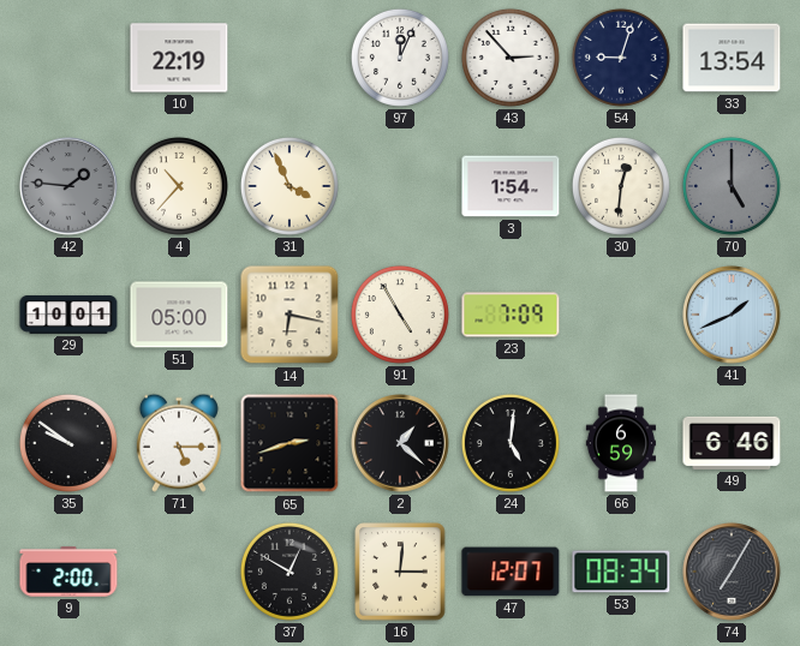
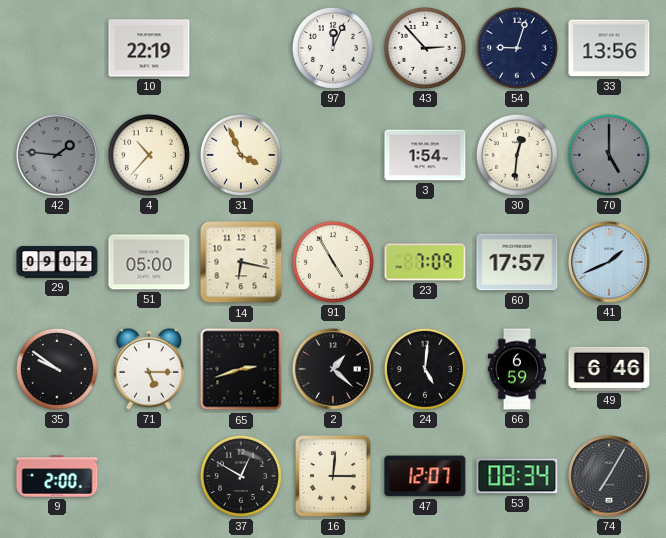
33: 13:54 -> 13:56
29: 10:01 -> 09:02
60: none -> 17:57
